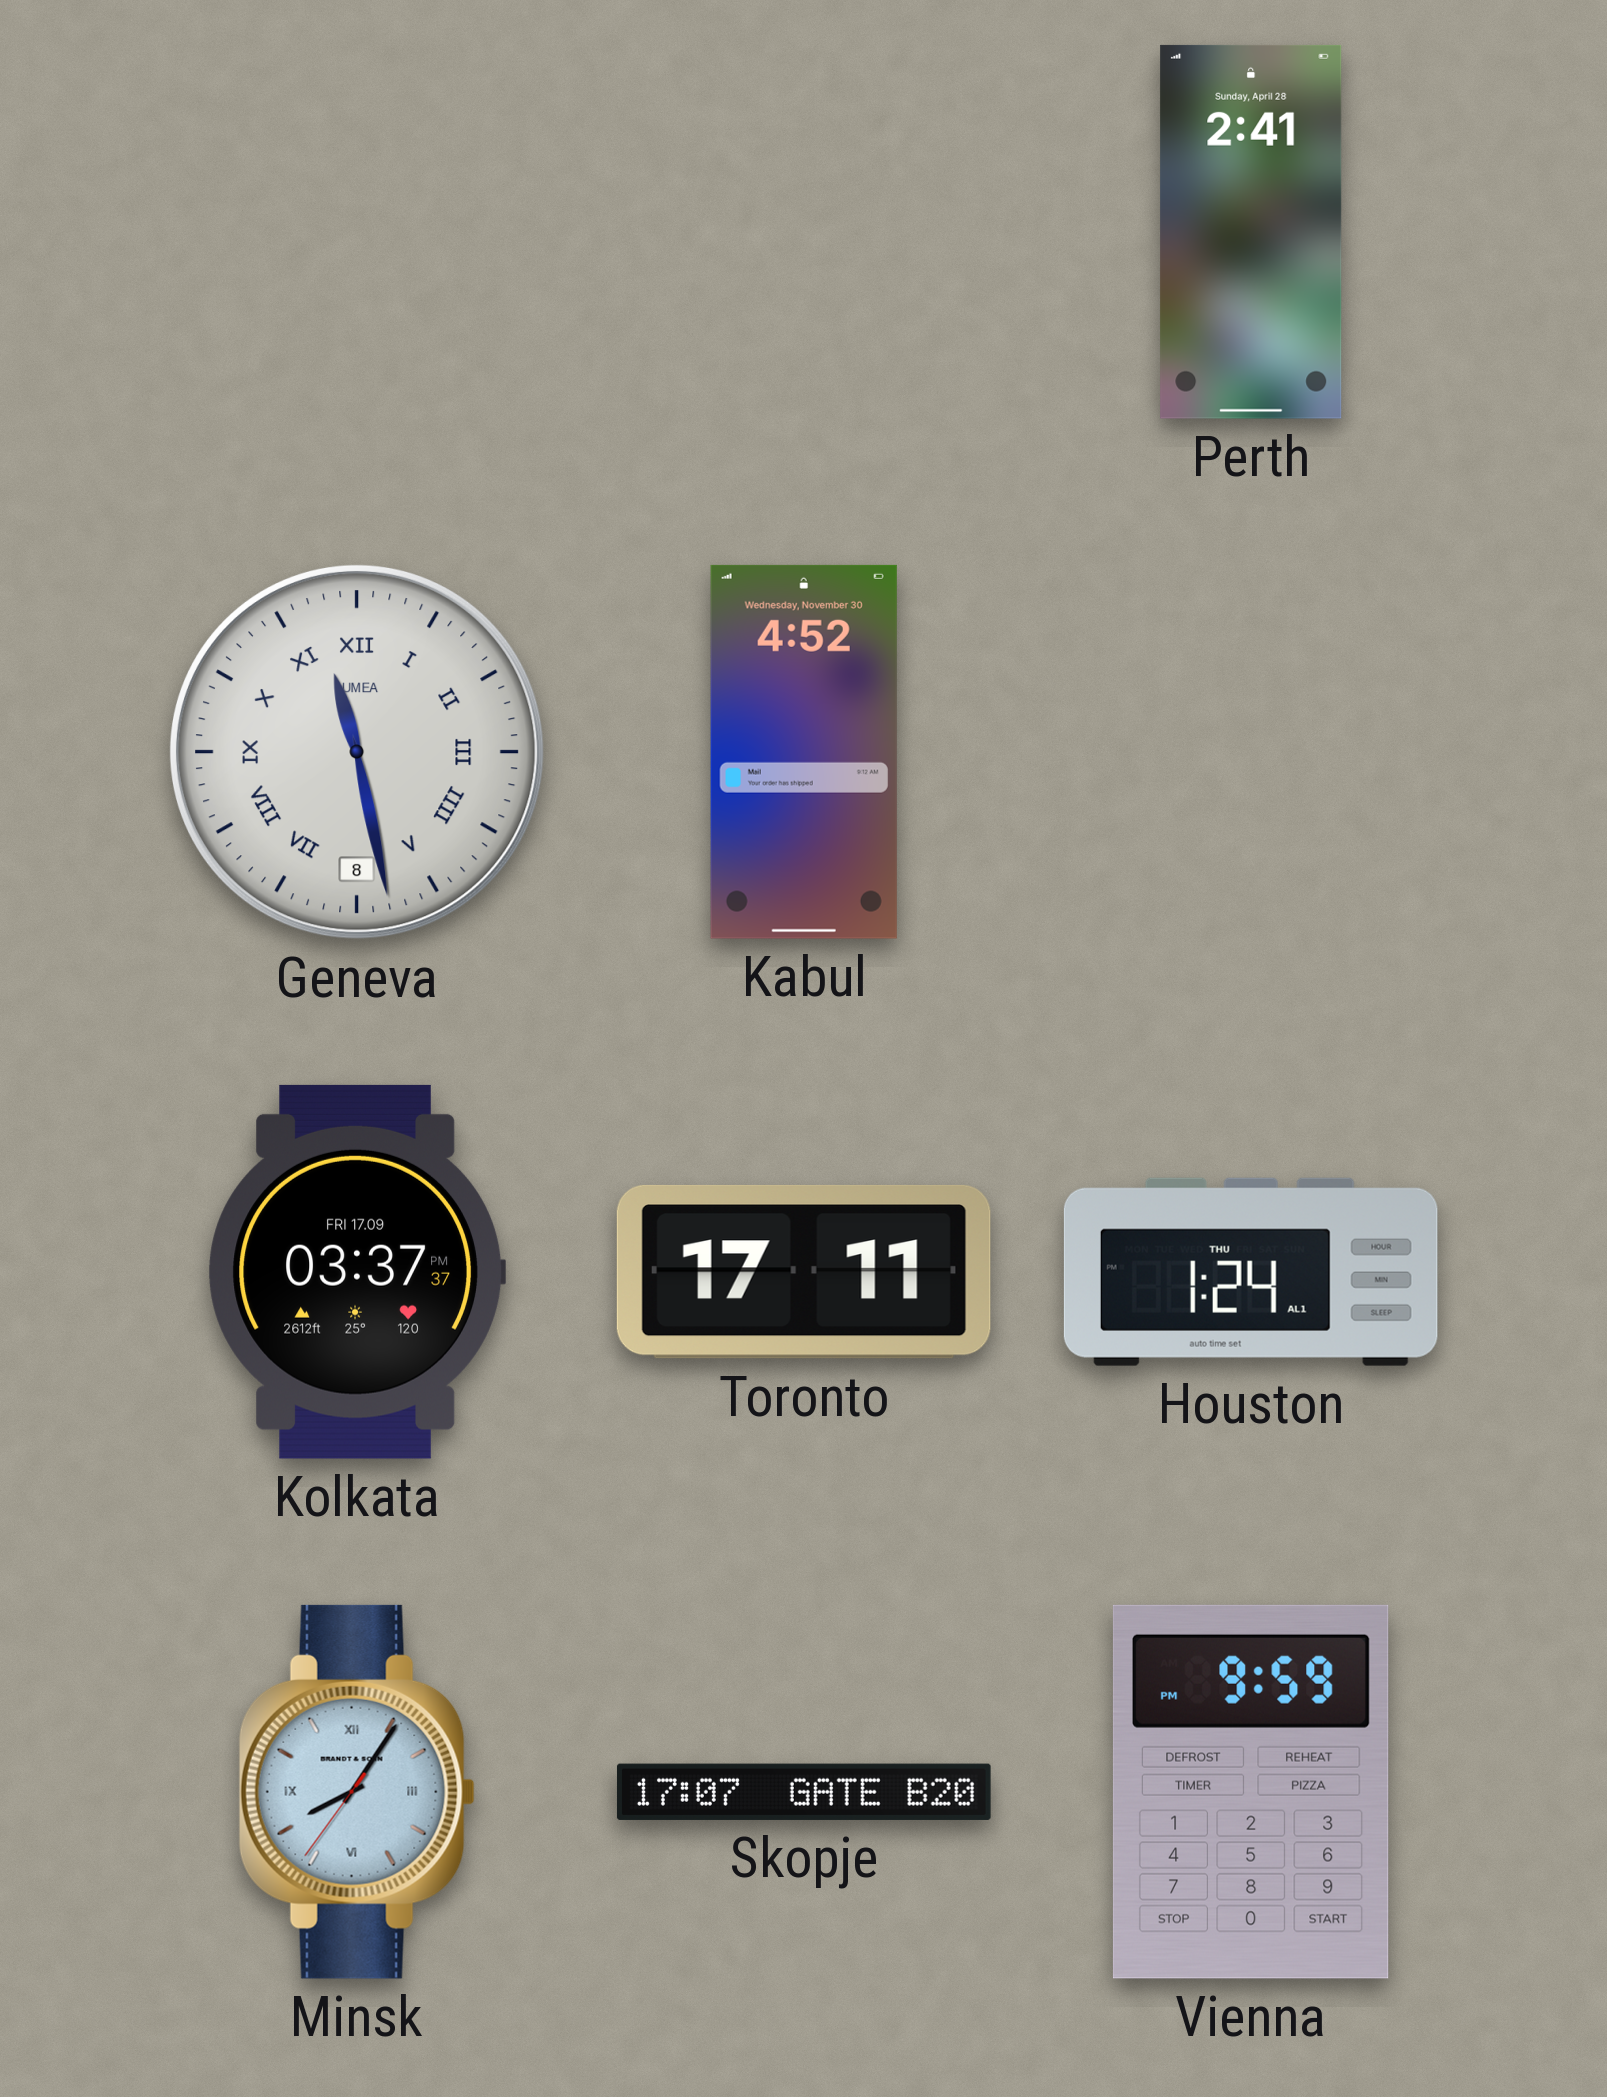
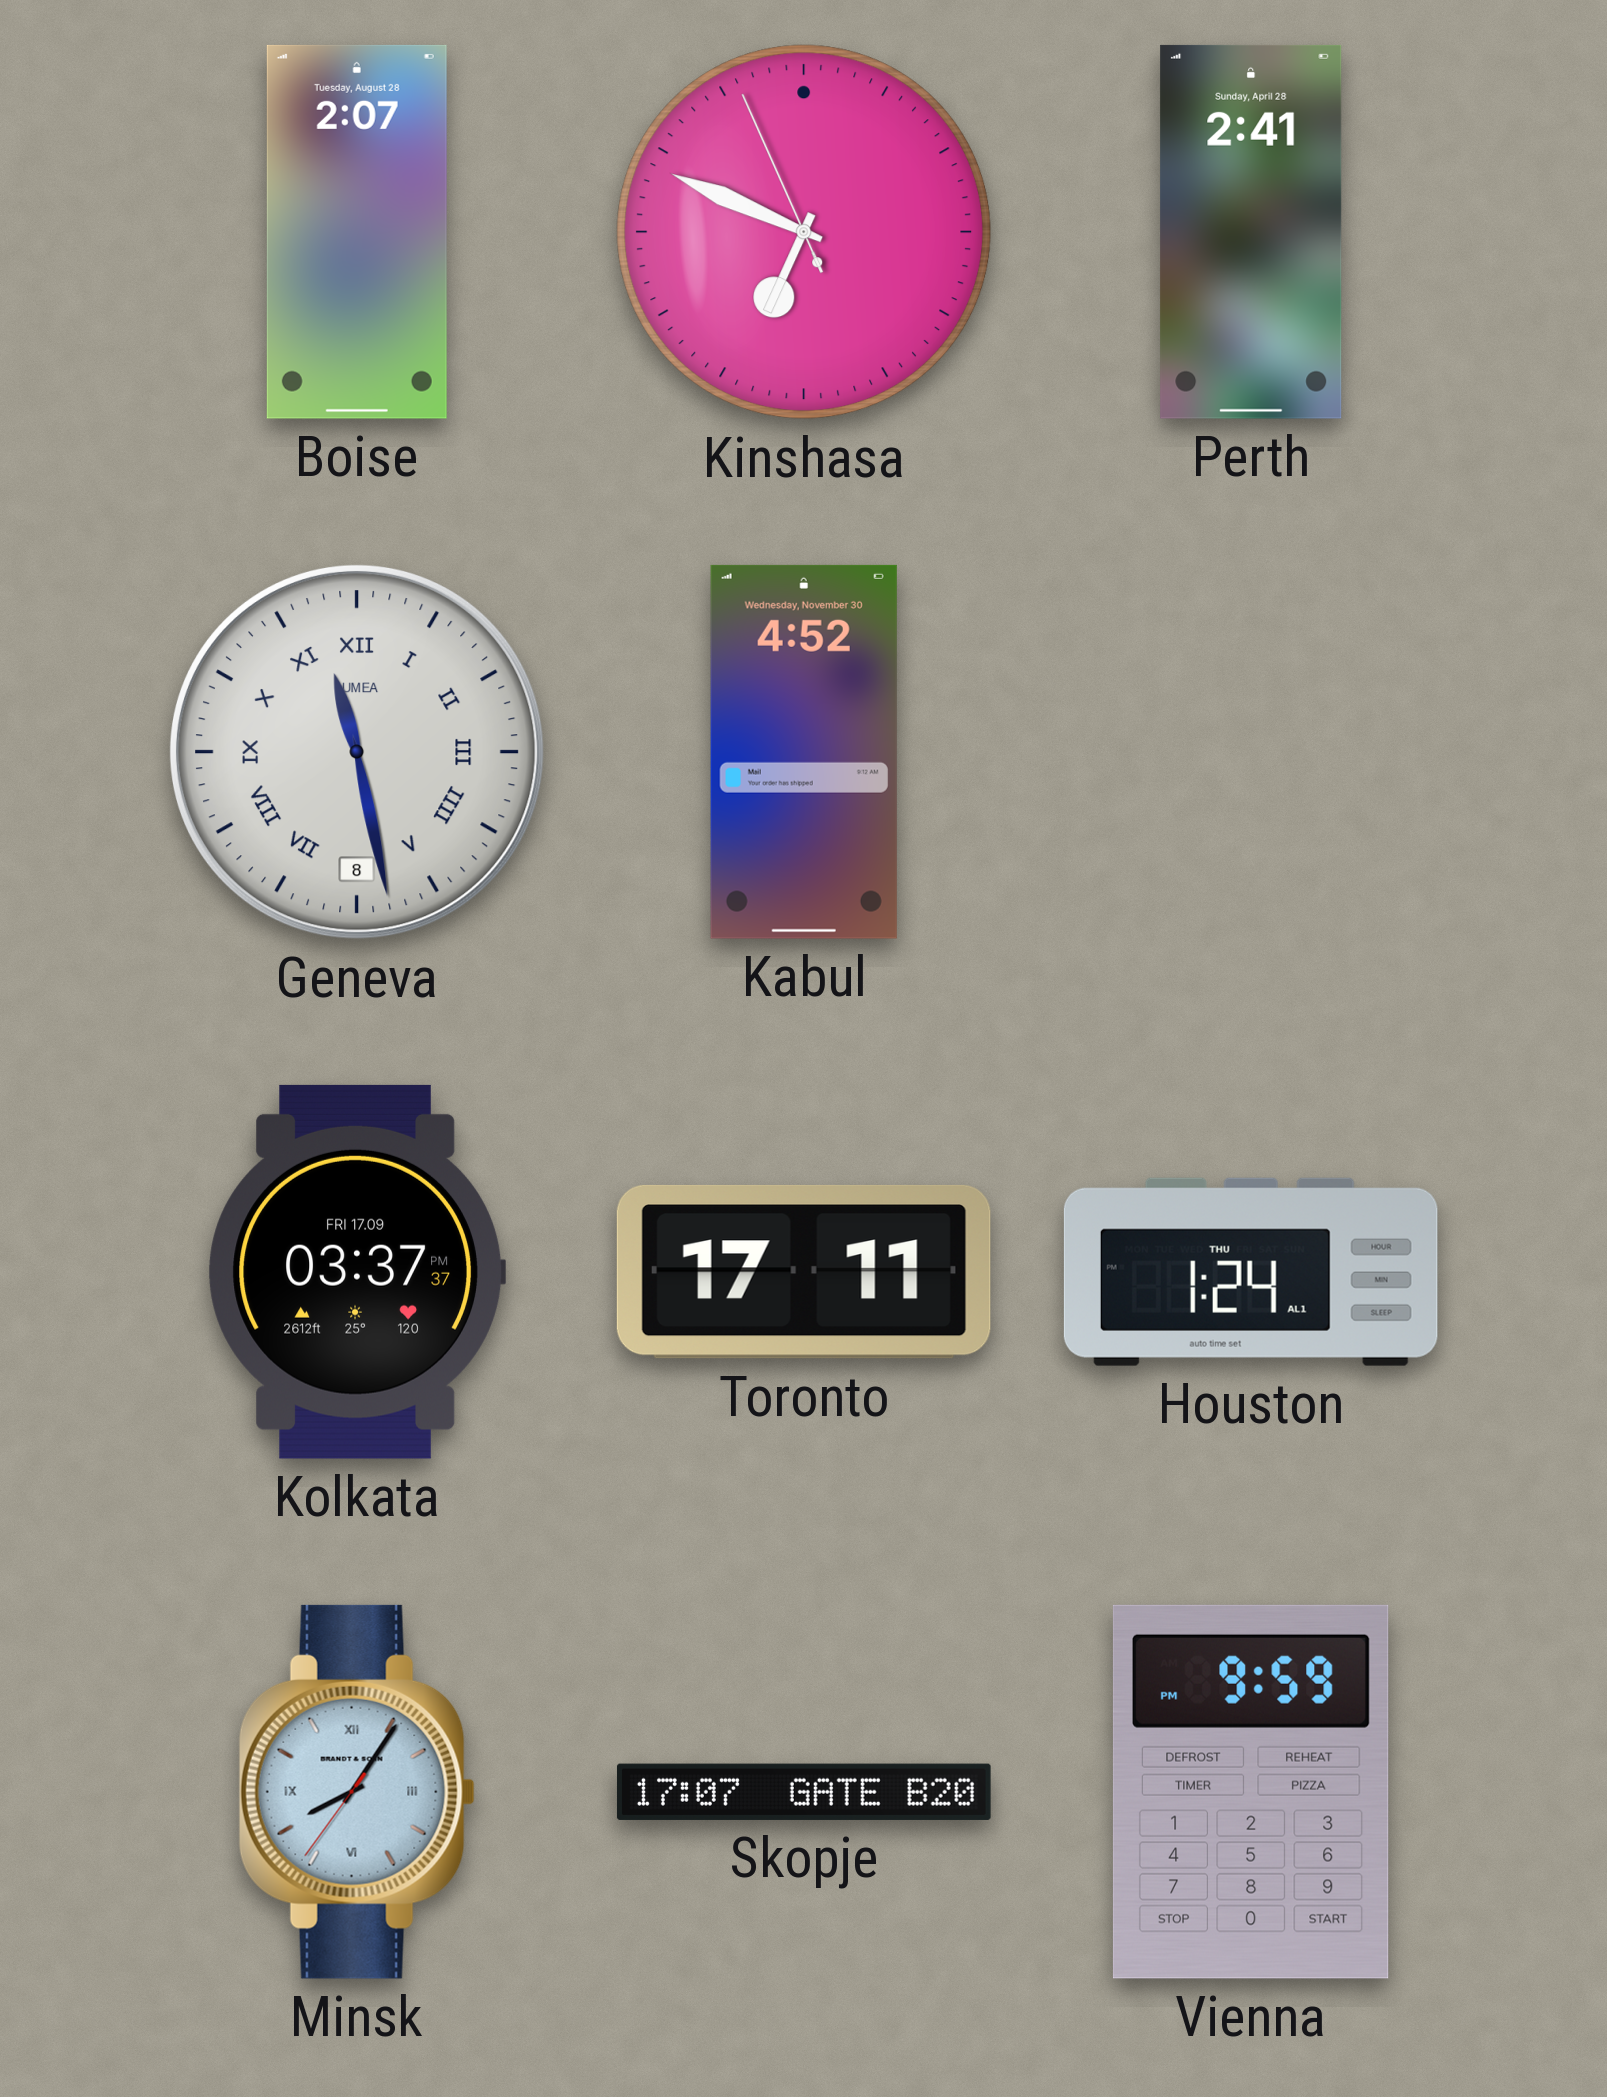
Boise: none -> 2:07
Kinshasa: none -> 6:48
